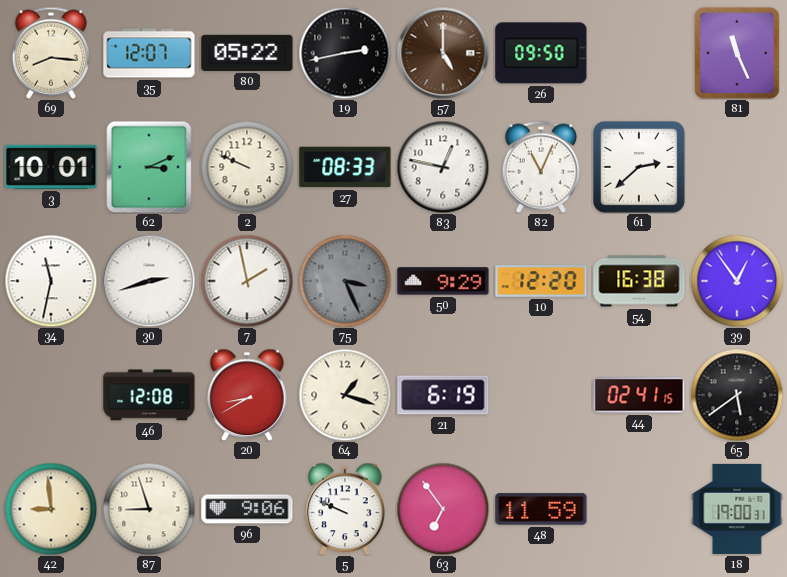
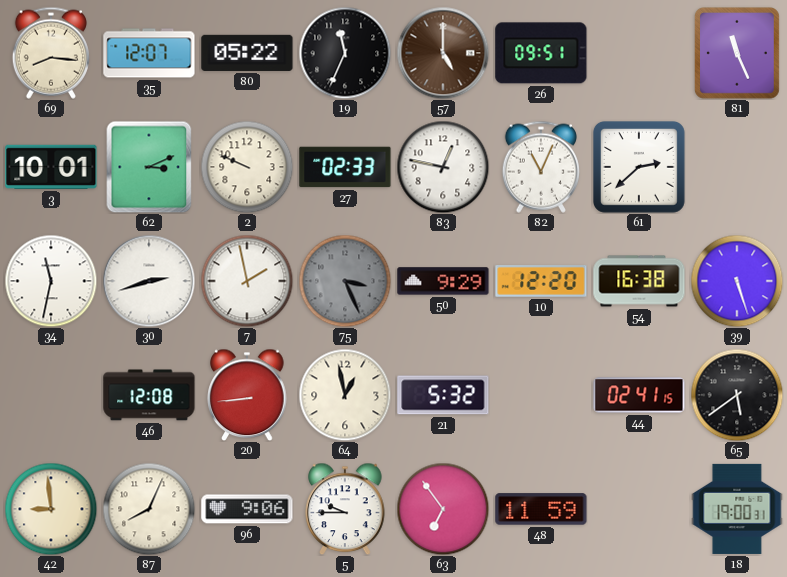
19: 2:43 -> 11:34
26: 09:50 -> 09:51
27: 08:33 -> 02:33
39: 12:54 -> 5:27
20: 8:40 -> 8:44
64: 1:18 -> 12:58
21: 6:19 -> 5:32
87: 8:57 -> 8:04
5: 9:49 -> 9:45
